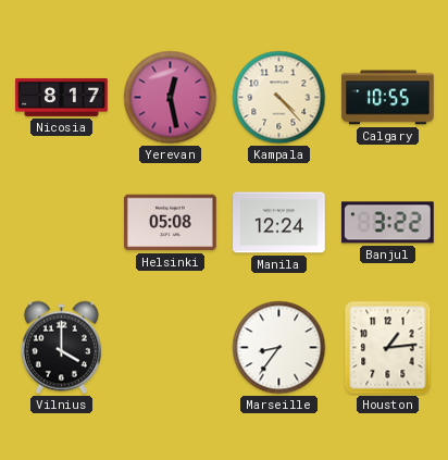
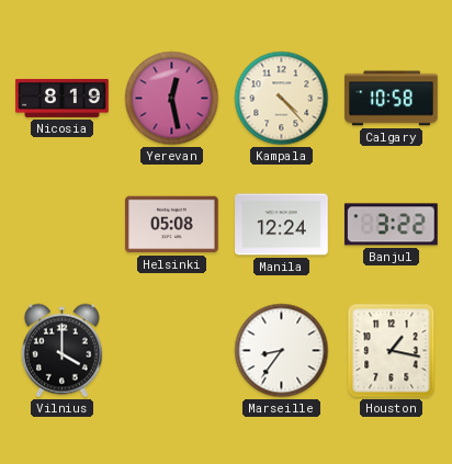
Nicosia: 8:17 -> 8:19
Calgary: 10:55 -> 10:58
Houston: 1:14 -> 1:17
